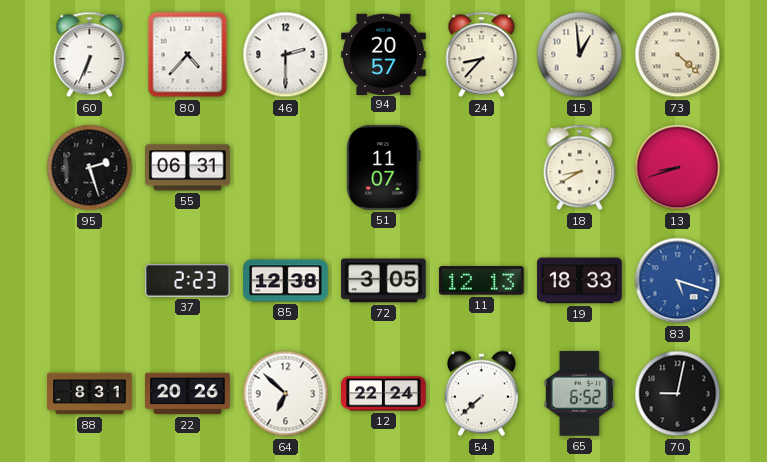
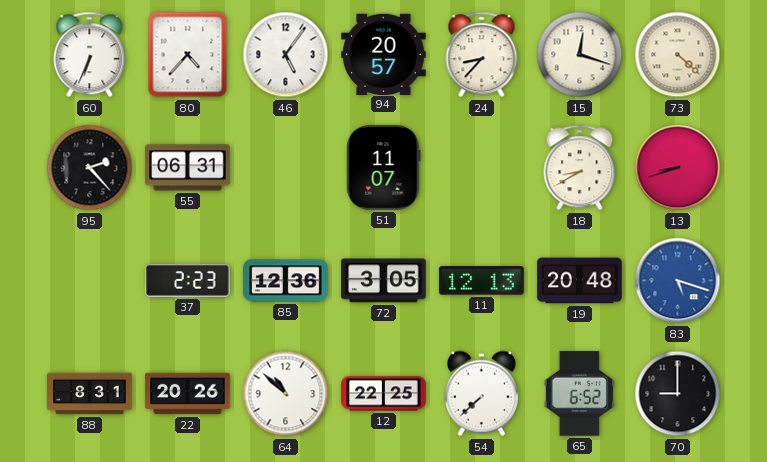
46: 2:30 -> 5:06
15: 12:59 -> 12:18
95: 2:27 -> 2:23
85: 12:38 -> 12:36
19: 18:33 -> 20:48
64: 6:52 -> 10:52
12: 22:24 -> 22:25
70: 9:02 -> 9:00
